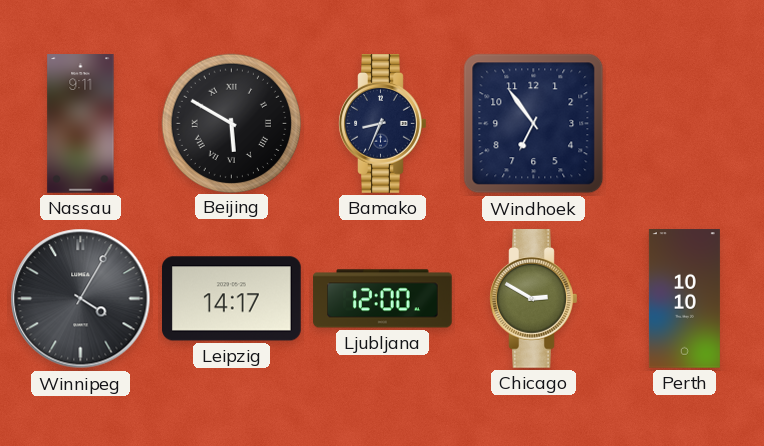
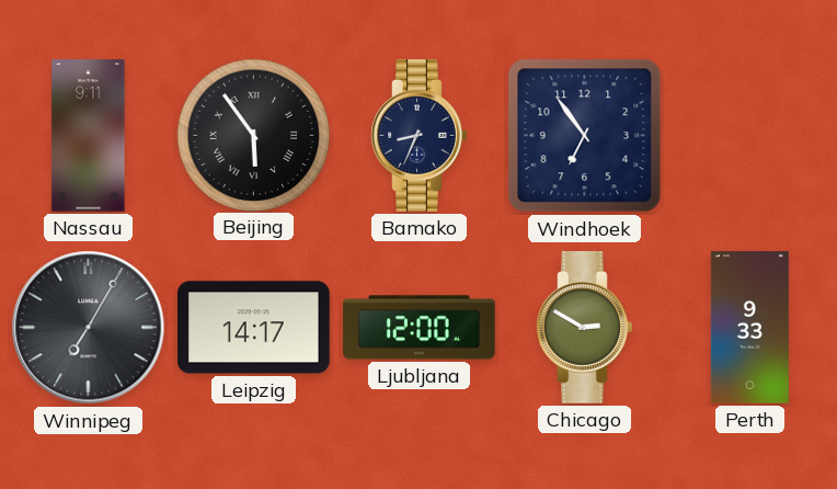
Beijing: 5:50 -> 5:54
Winnipeg: 4:05 -> 7:05
Perth: 10:10 -> 9:33
